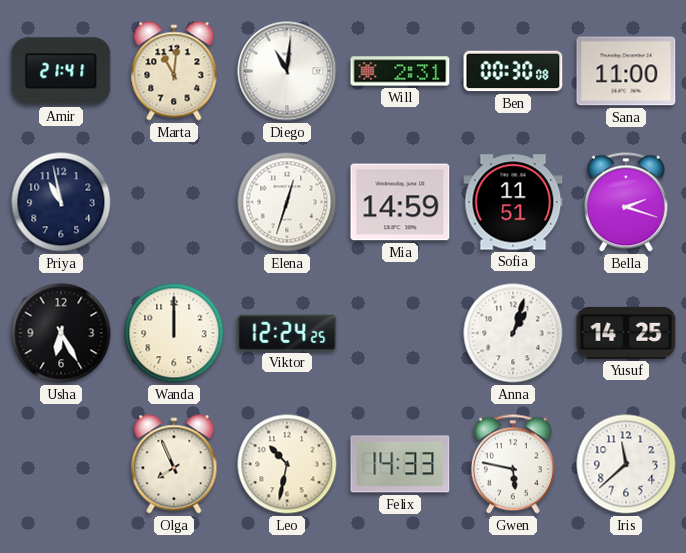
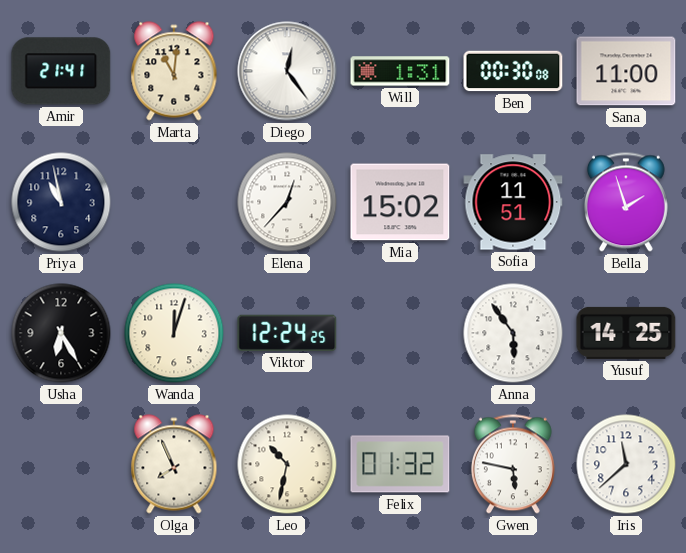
Diego: 11:01 -> 12:24
Will: 2:31 -> 1:31
Elena: 12:33 -> 12:37
Mia: 14:59 -> 15:02
Bella: 2:18 -> 1:57
Wanda: 12:00 -> 12:03
Anna: 1:03 -> 5:54
Felix: 14:33 -> 01:32
